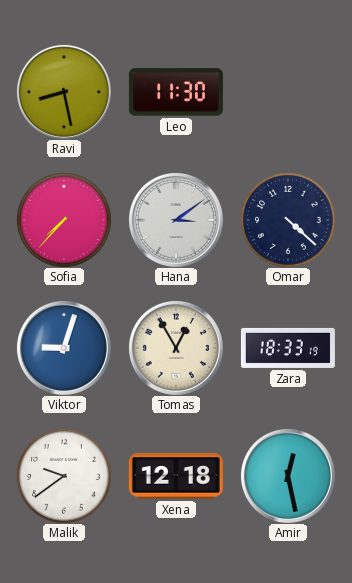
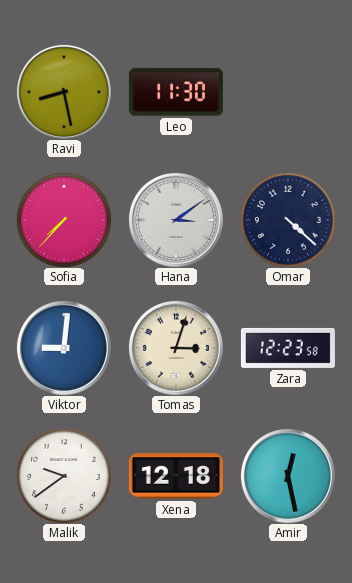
Viktor: 9:03 -> 9:01
Tomas: 12:55 -> 3:03
Zara: 18:33 -> 12:23
